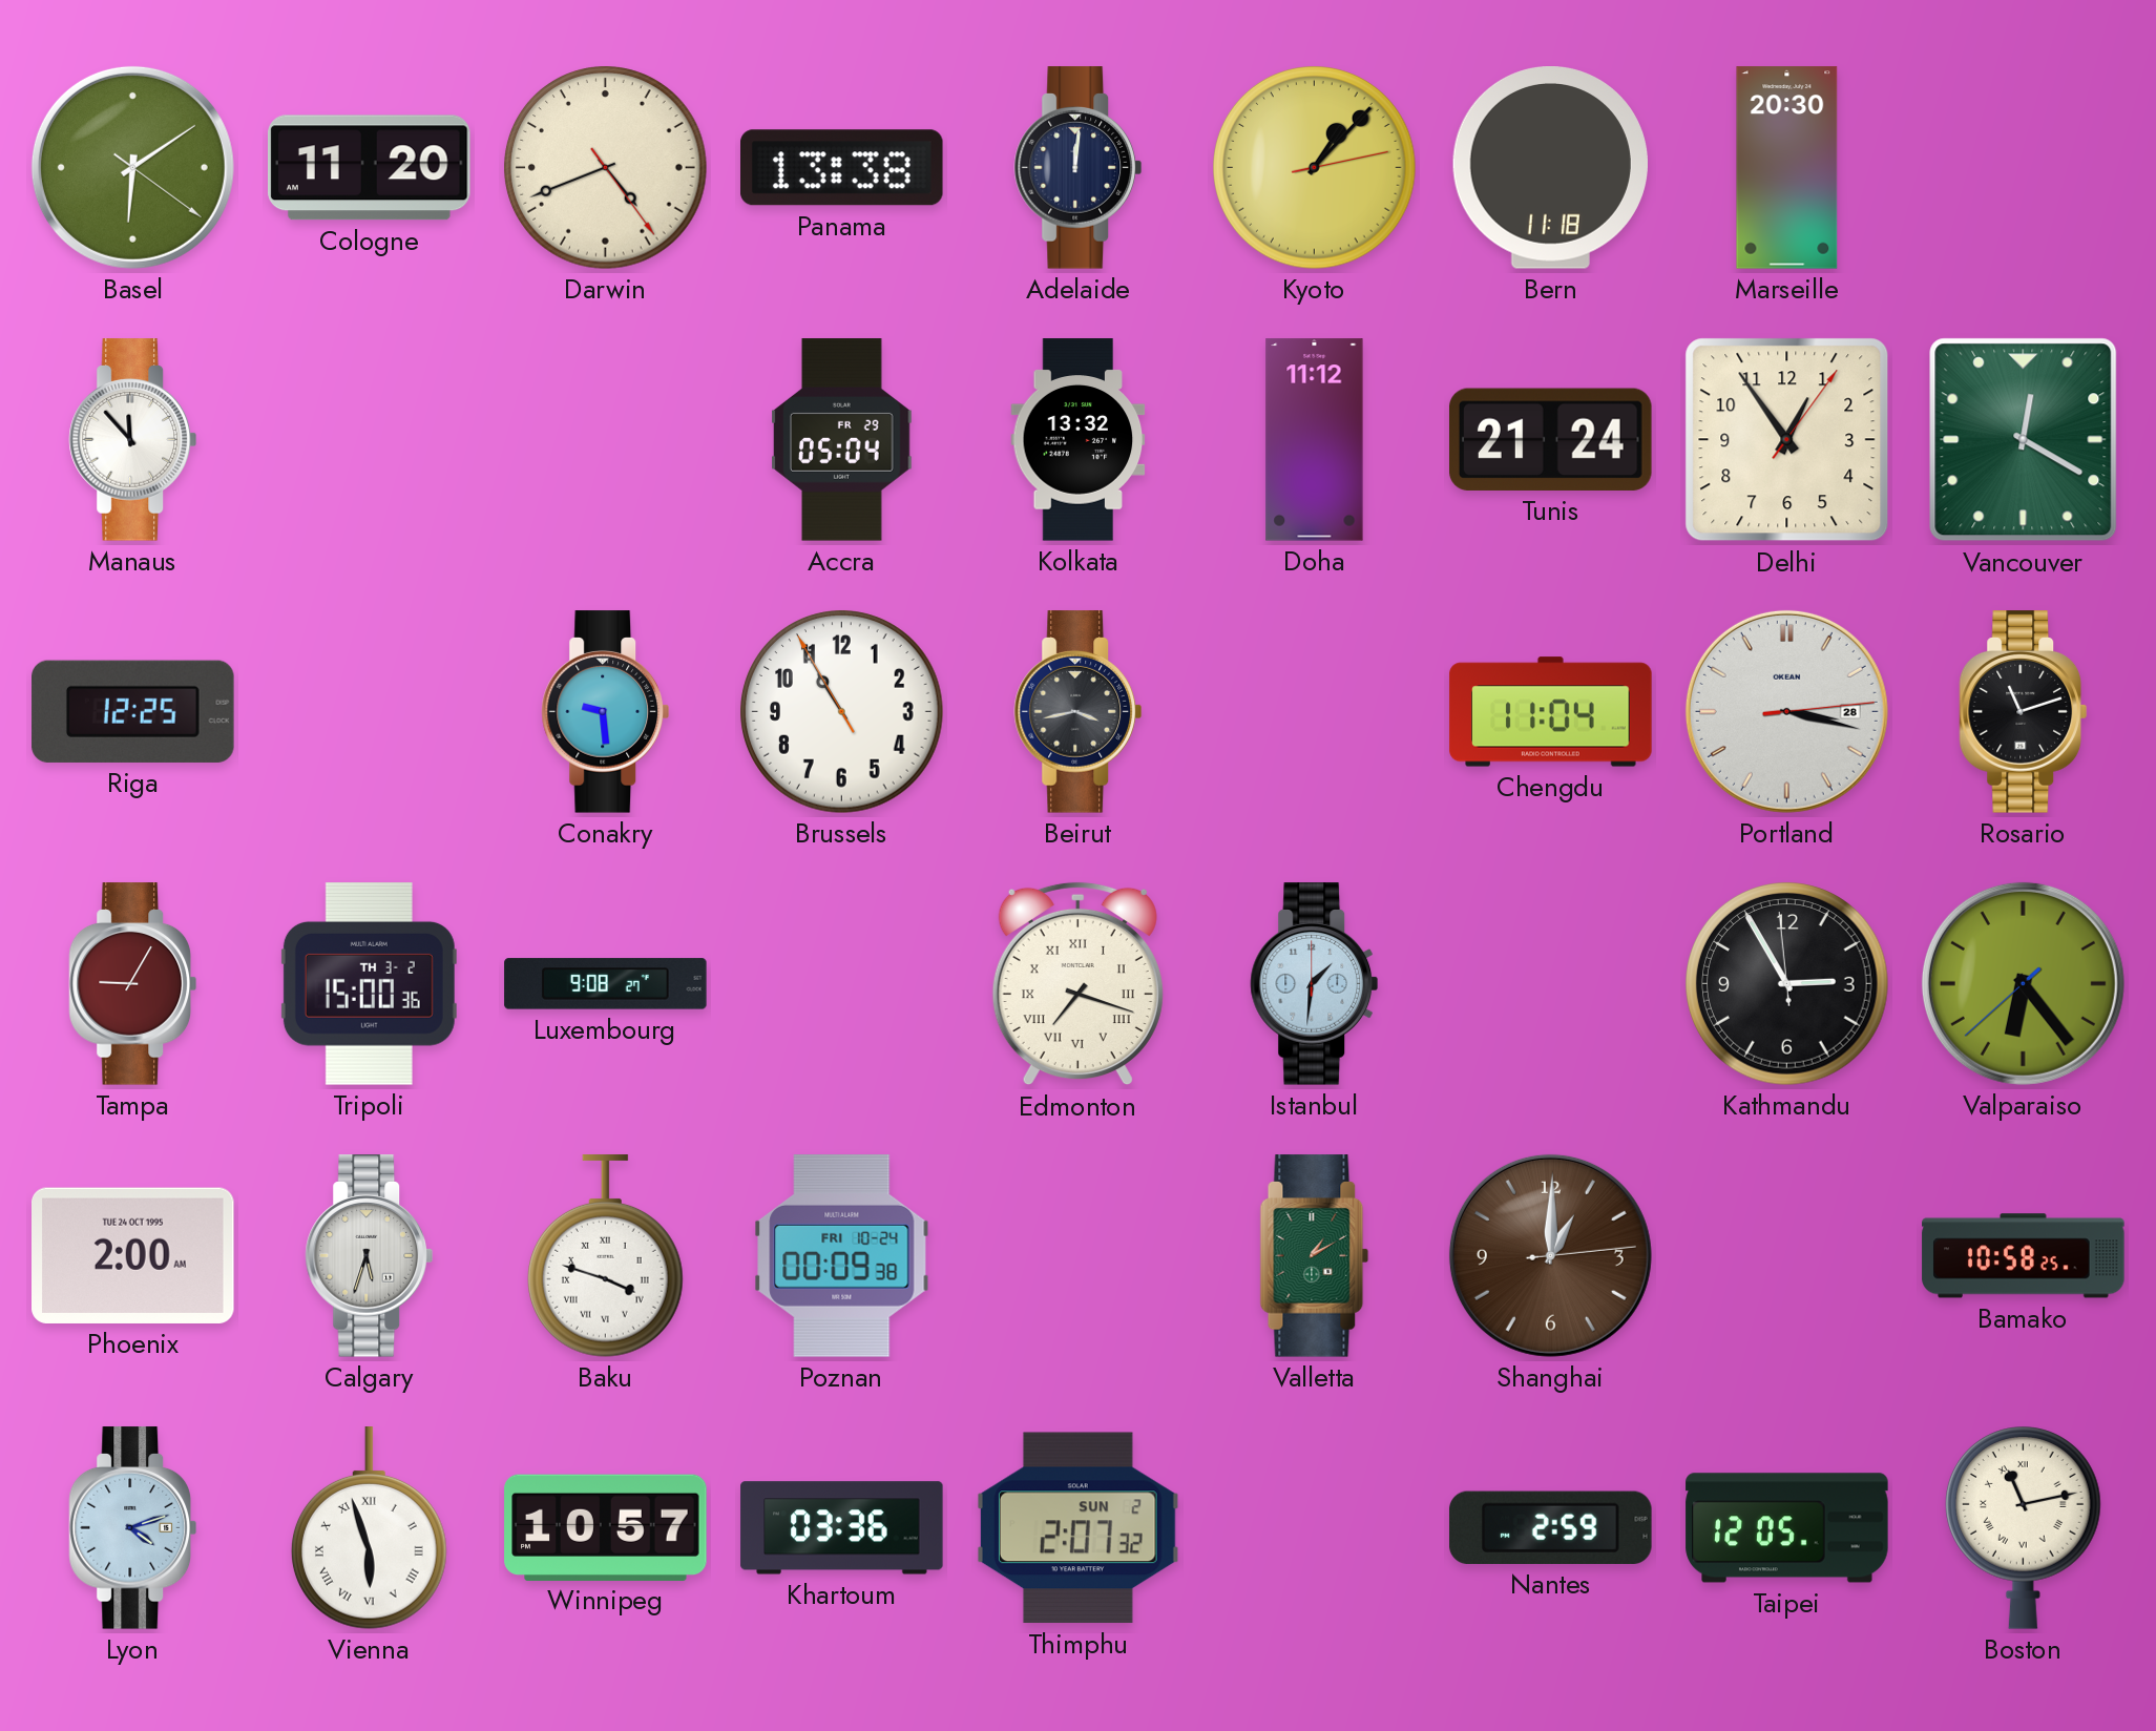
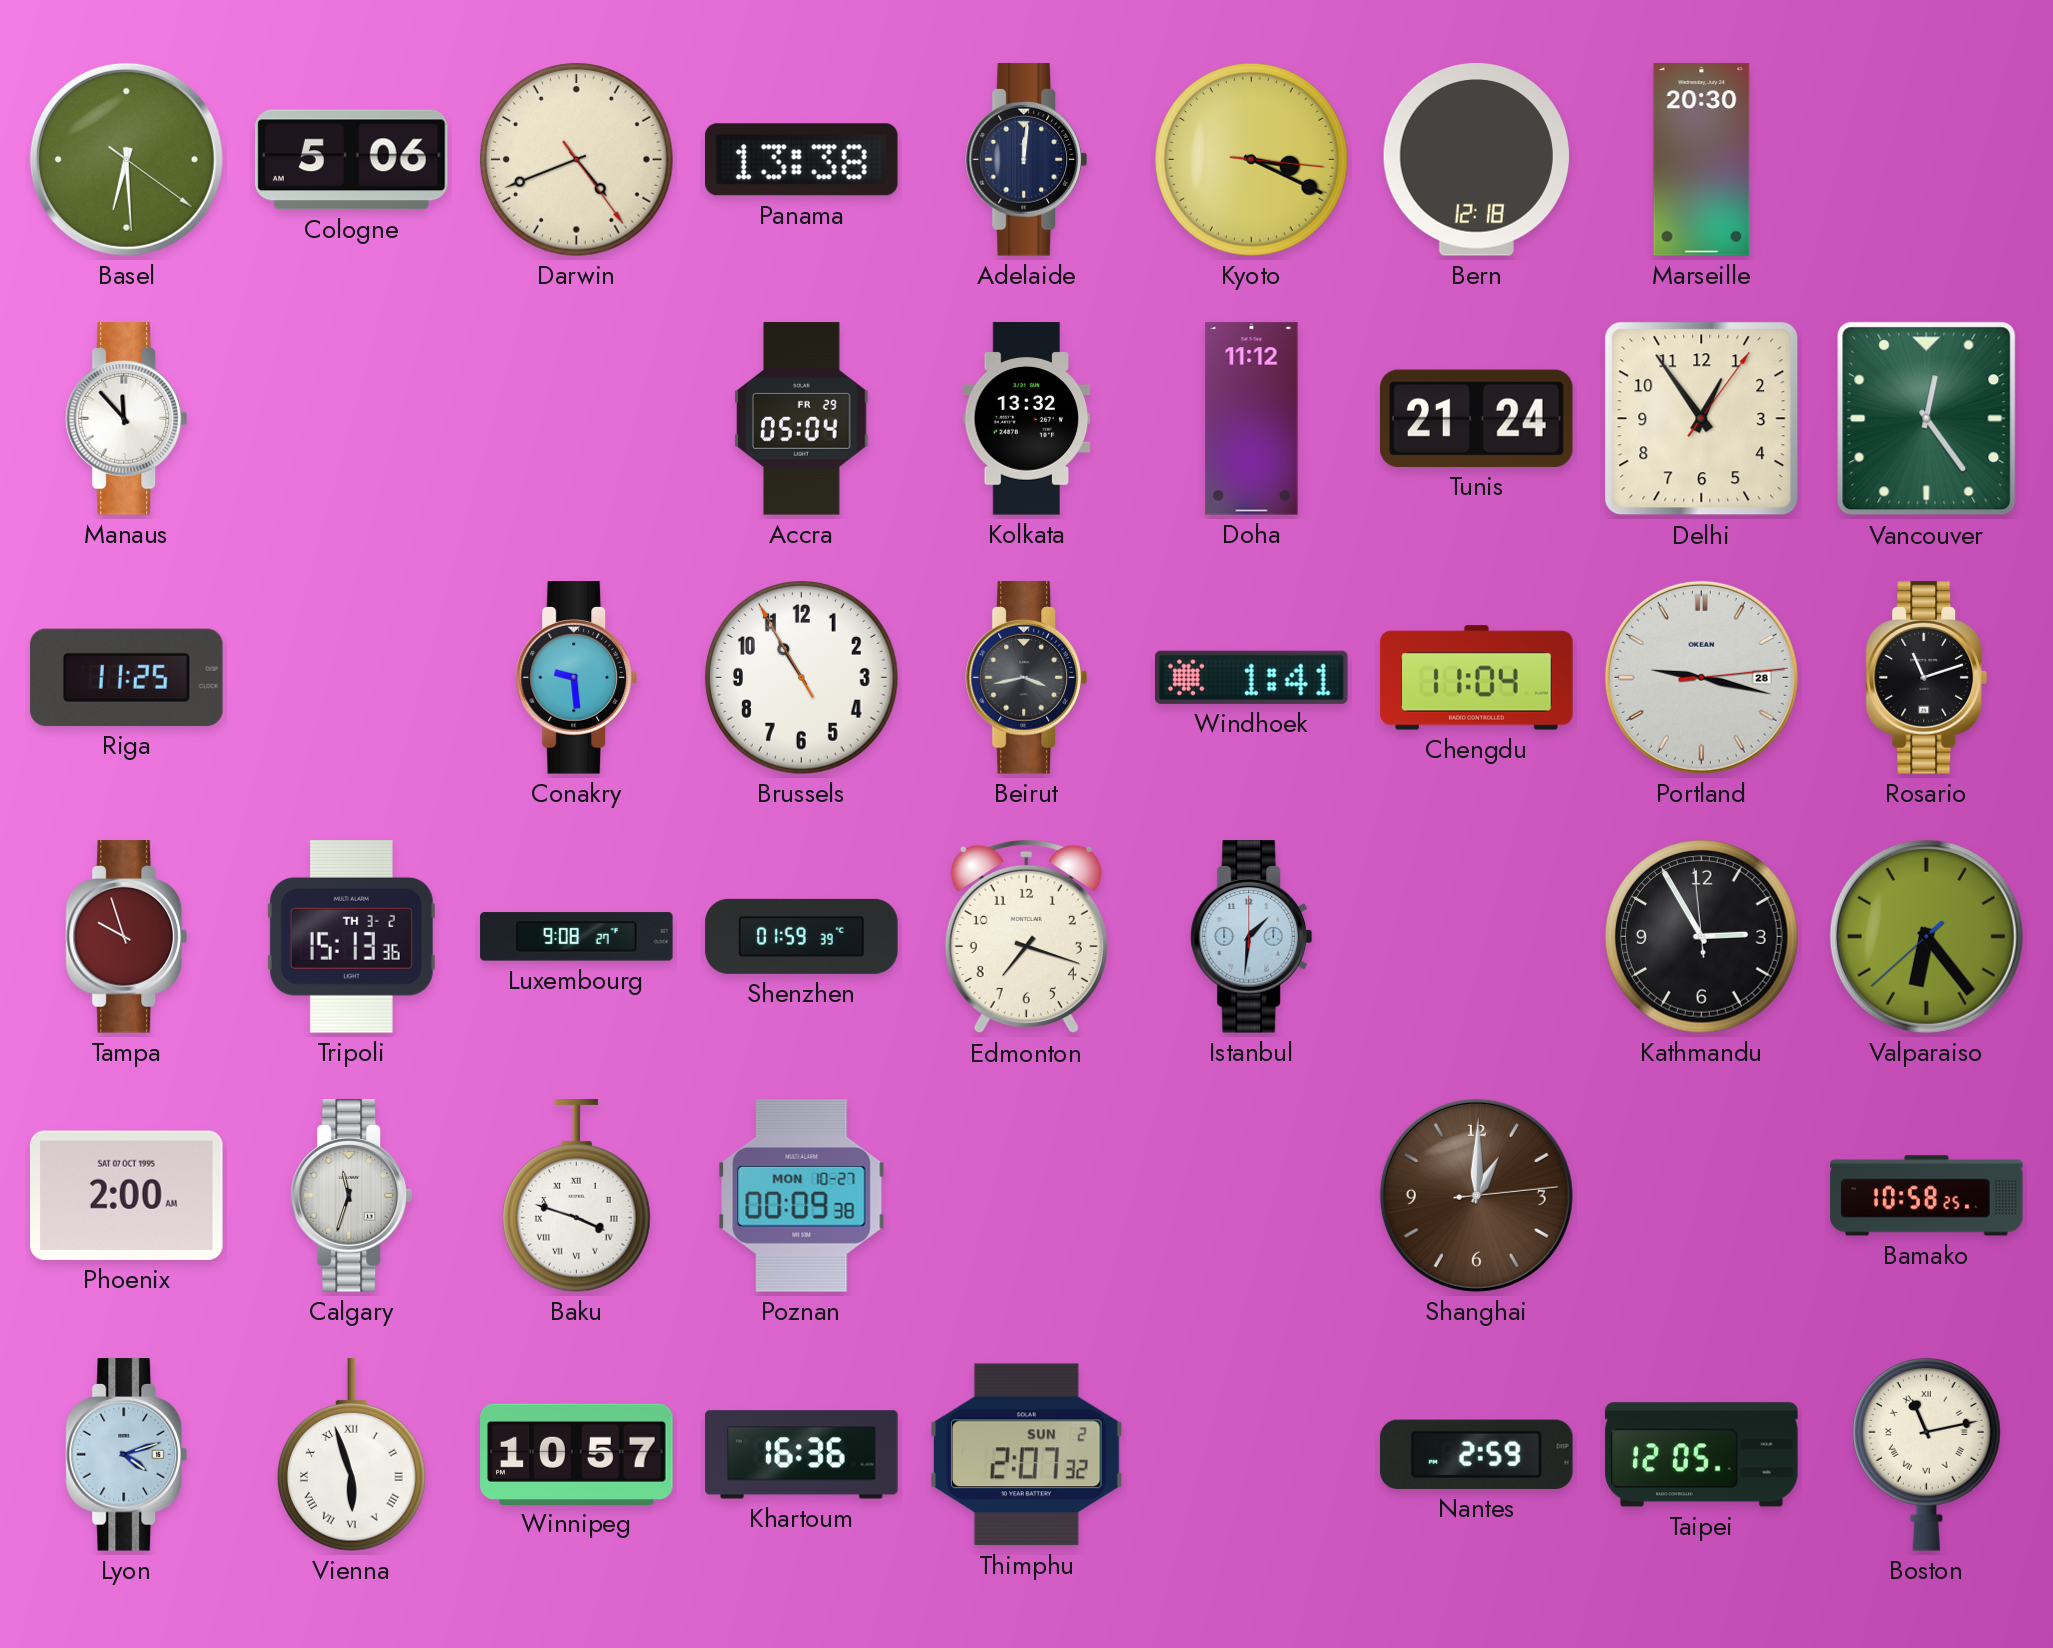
Basel: 6:09 -> 6:29
Cologne: 11:20 -> 5:06
Kyoto: 1:07 -> 3:19
Bern: 11:18 -> 12:18
Vancouver: 12:20 -> 12:24
Riga: 12:25 -> 11:25
Windhoek: none -> 1:41
Portland: 3:17 -> 9:17
Tampa: 9:05 -> 9:57
Tripoli: 15:00 -> 15:13
Shenzhen: none -> 01:59
Edmonton numerals: Roman -> Arabic
Phoenix date: TUE 24 OCT 1995 -> SAT 07 OCT 1995
Calgary: 5:33 -> 11:33
Poznan date: FRI 10-24 -> MON 10-27
Valletta: 1:10 -> none
Khartoum: 03:36 -> 16:36
